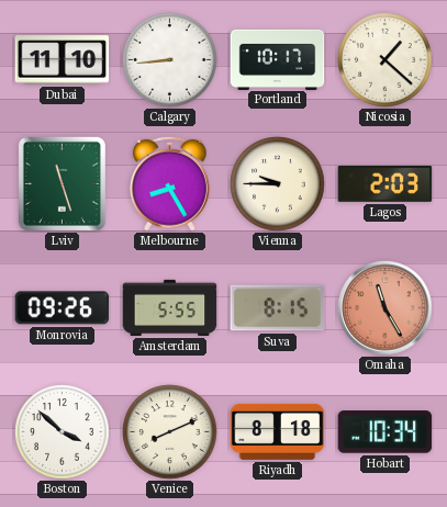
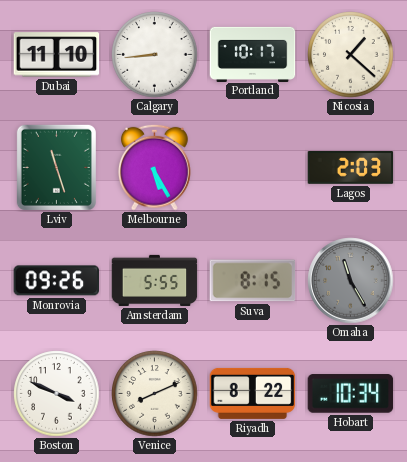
Melbourne: 8:25 -> 5:25
Vienna: 9:45 -> none
Omaha dial: salmon -> grey
Boston: 3:52 -> 3:49
Riyadh: 8:18 -> 8:22
